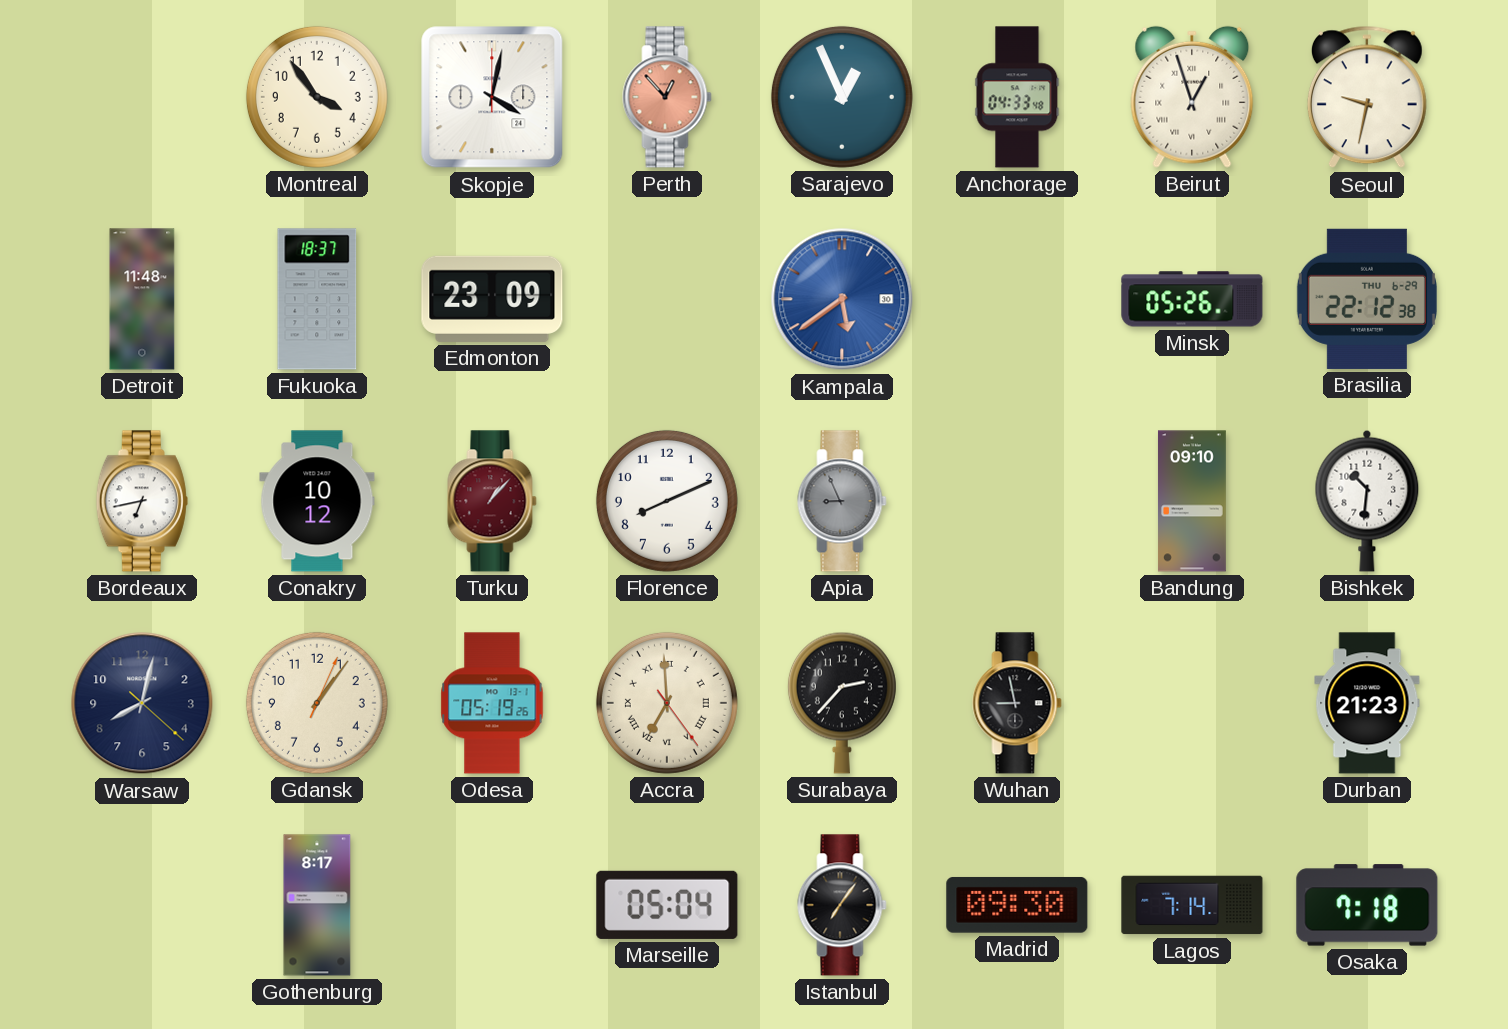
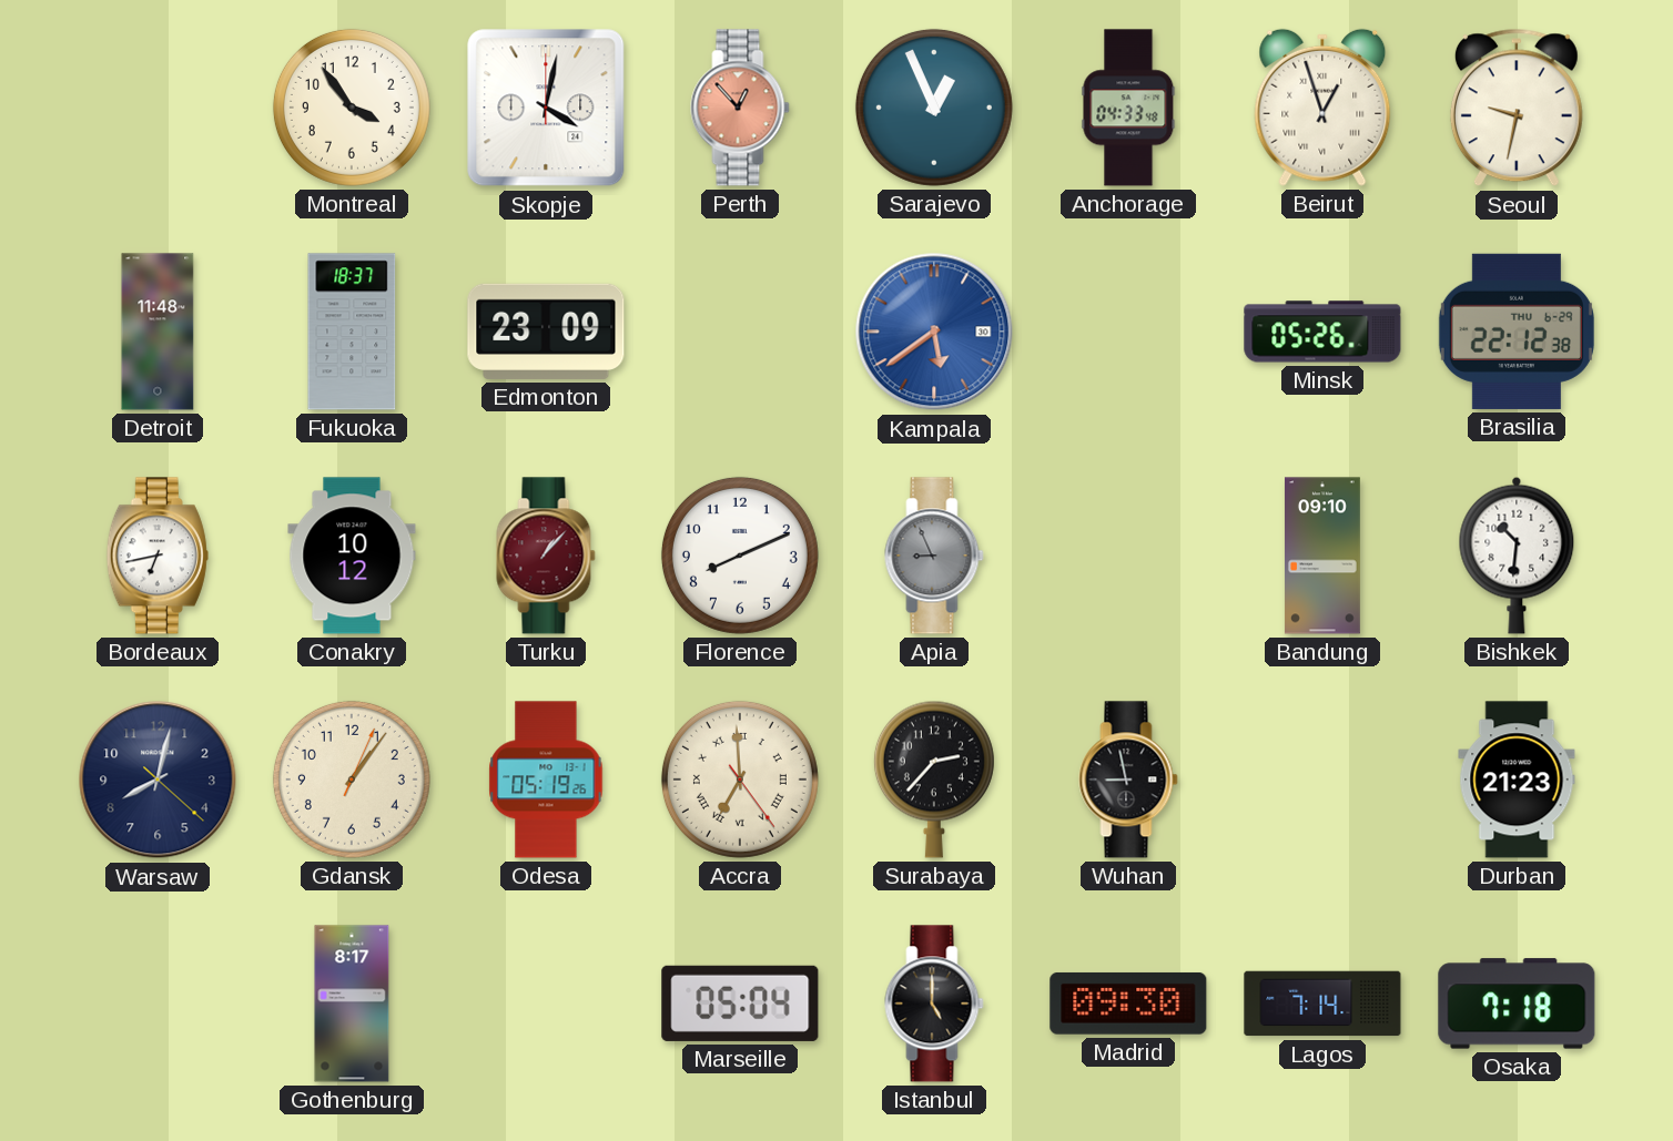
Istanbul: 7:06 -> 5:00
